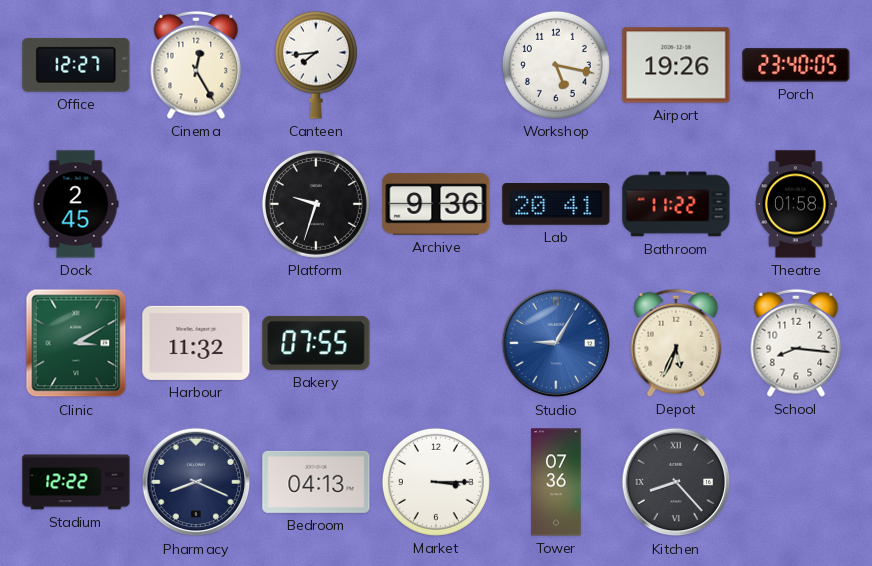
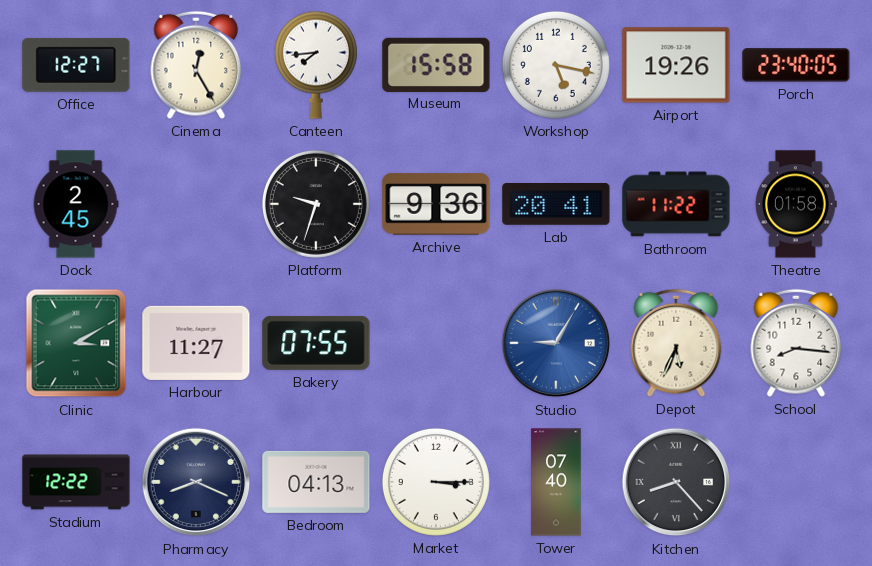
Museum: none -> 15:58
Harbour: 11:32 -> 11:27
Tower: 07:36 -> 07:40
